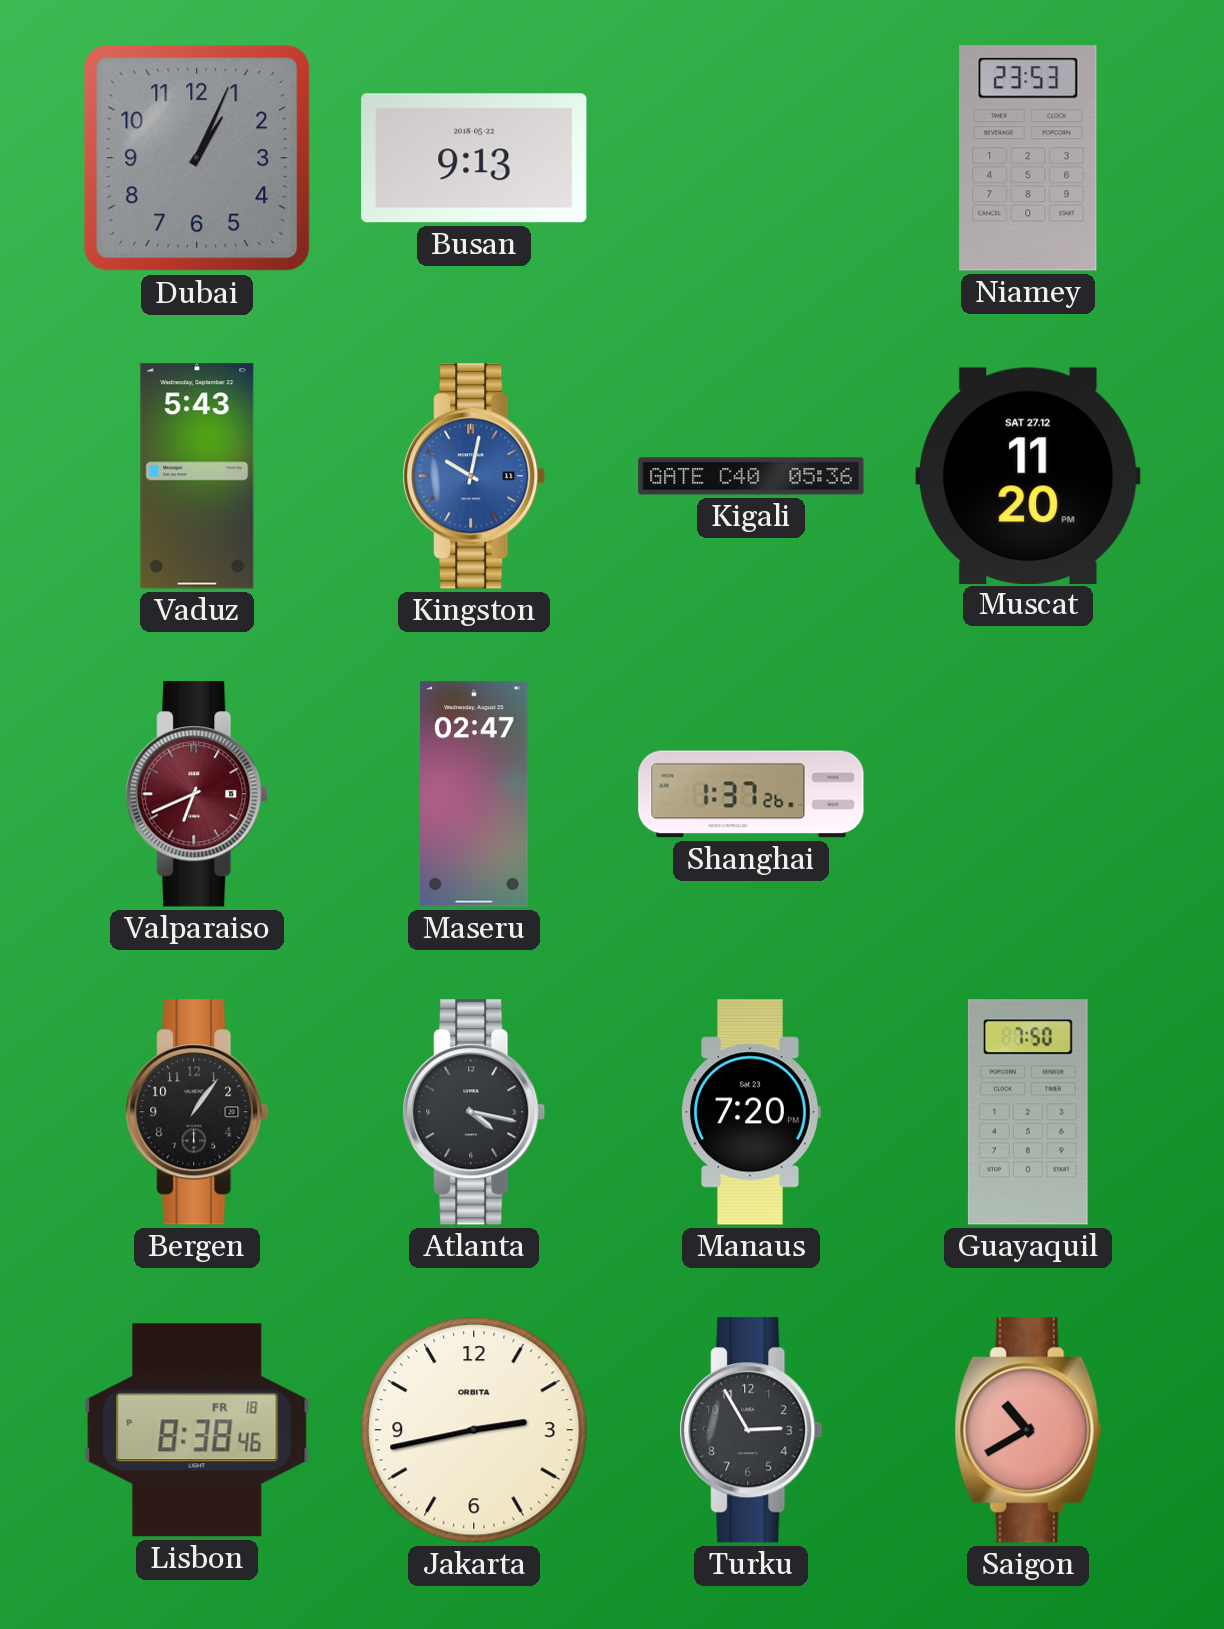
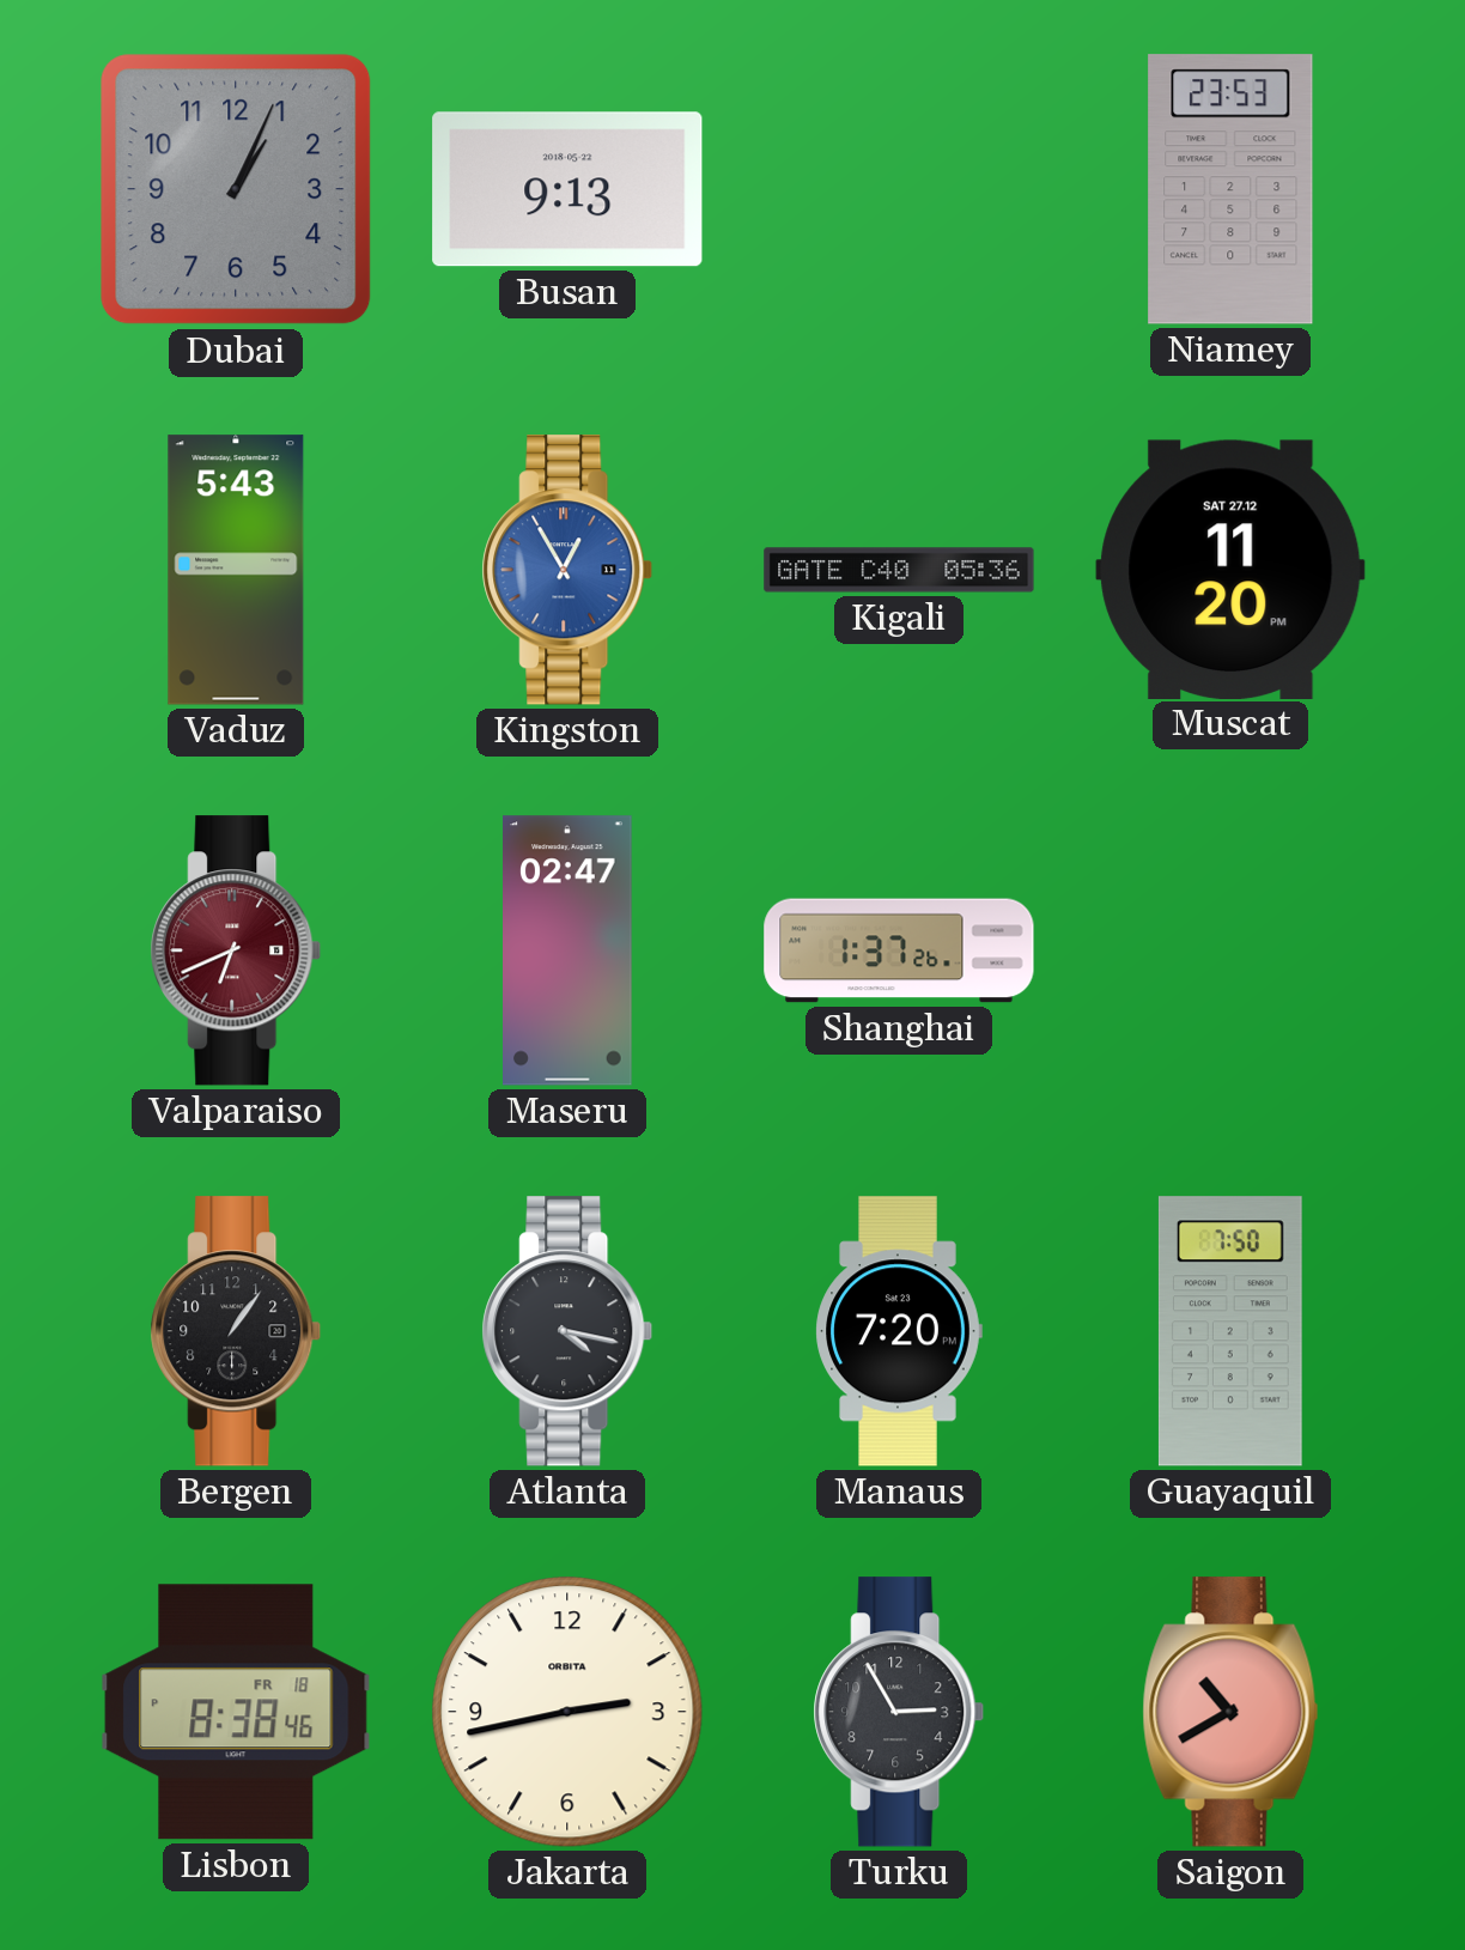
Kingston: 10:02 -> 12:55
